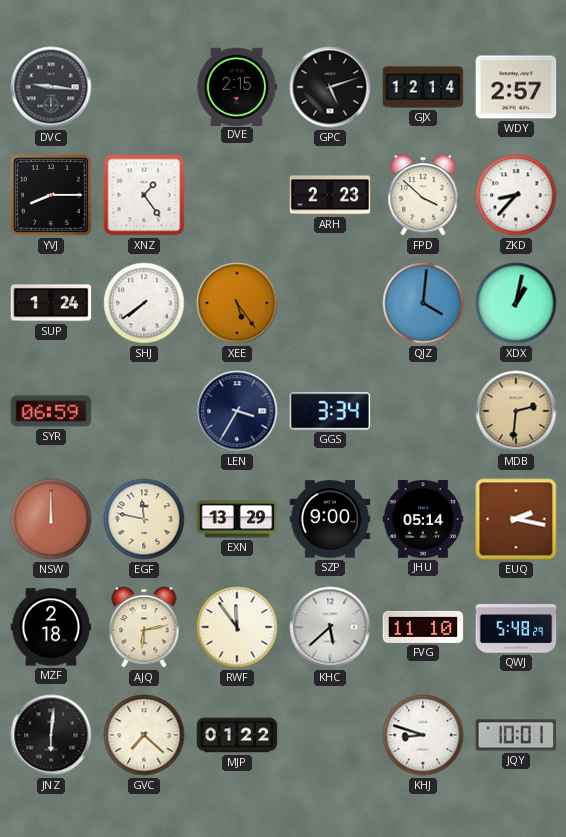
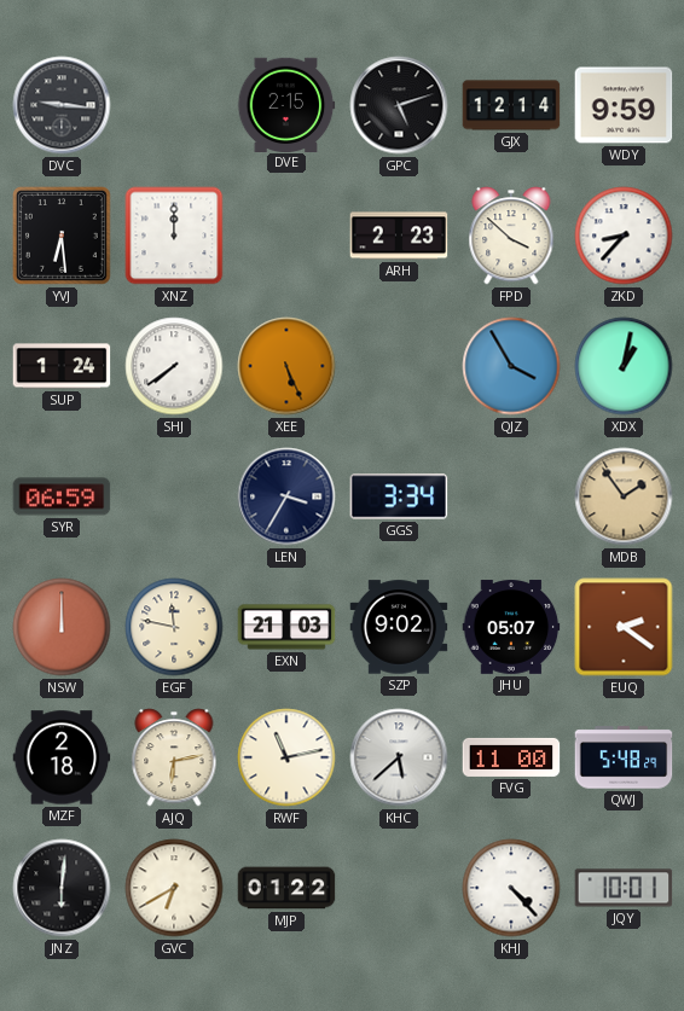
WDY: 2:57 -> 9:59
YVJ: 8:15 -> 6:29
XNZ: 1:24 -> 12:00
XEE: 5:24 -> 5:26
QJZ: 4:01 -> 3:55
MDB: 2:31 -> 1:54
EXN: 13:29 -> 21:03
SZP: 9:00 -> 9:02
JHU: 05:14 -> 05:07
EUQ: 2:17 -> 2:21
RWF: 11:54 -> 11:13
FVG: 11:10 -> 11:00
GVC: 7:22 -> 6:40
KHJ: 8:48 -> 4:23
